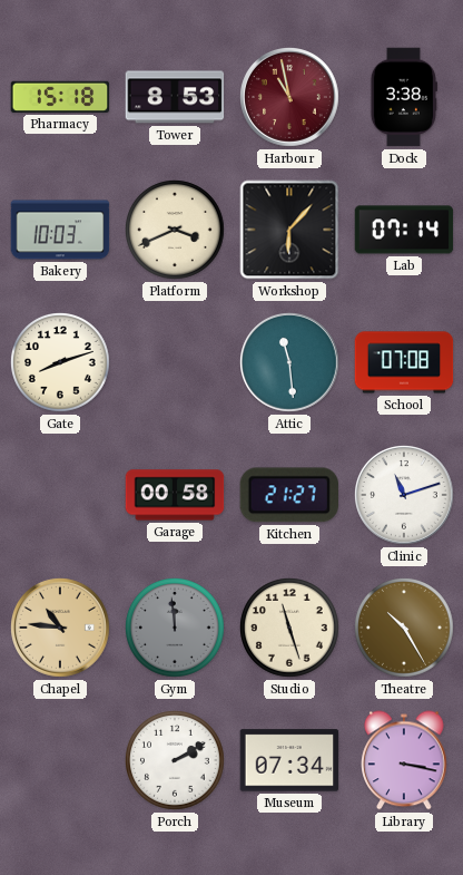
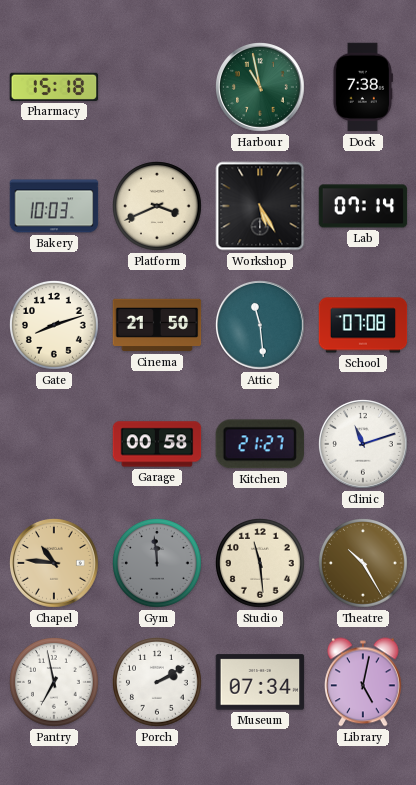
Tower: 8:53 -> none
Harbour dial: burgundy -> green
Dock: 3:38 -> 7:38
Workshop: 6:07 -> 5:25
Cinema: none -> 21:50
Studio: 11:27 -> 11:29
Pantry: none -> 6:58
Library: 3:17 -> 5:02
